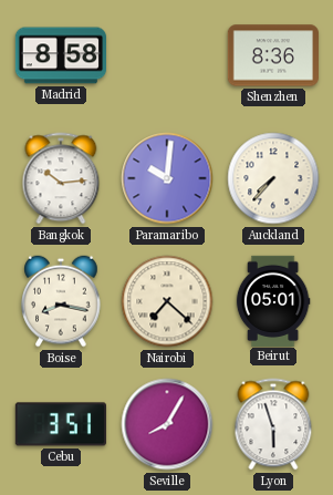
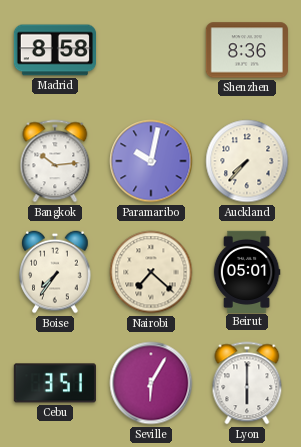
Paramaribo: 10:01 -> 10:02
Boise: 8:17 -> 7:36
Seville: 8:05 -> 6:05
Lyon: 5:57 -> 6:00
